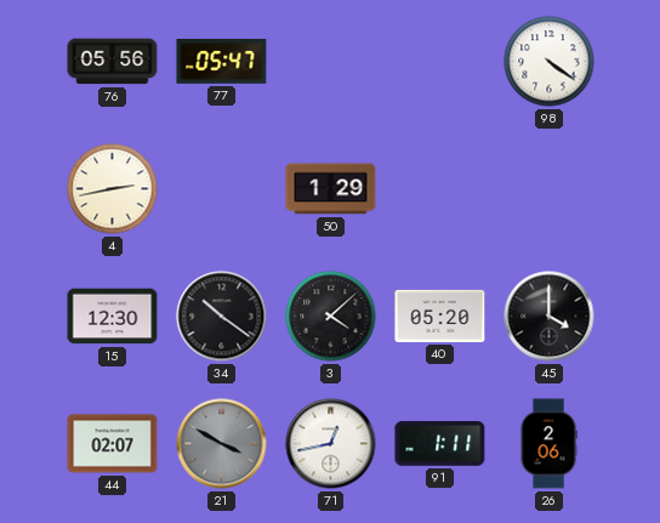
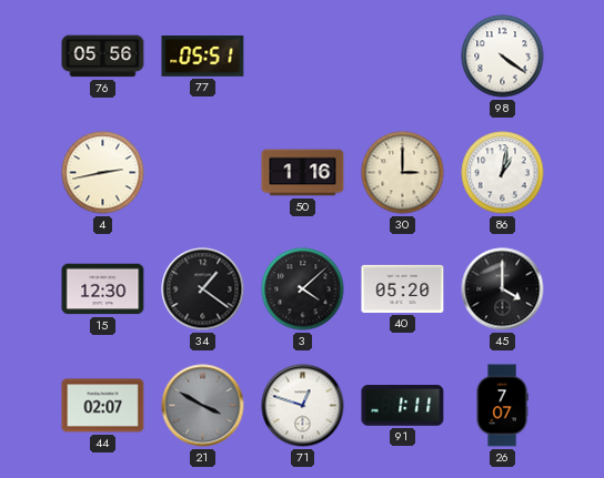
77: 05:47 -> 05:51
50: 1:29 -> 1:16
30: none -> 3:00
86: none -> 1:02
34: 10:21 -> 1:21
71: 12:43 -> 12:48
26: 2:06 -> 7:07
